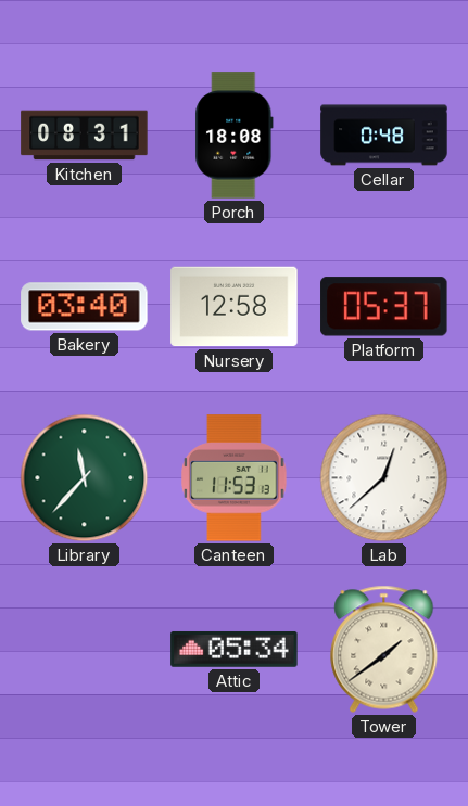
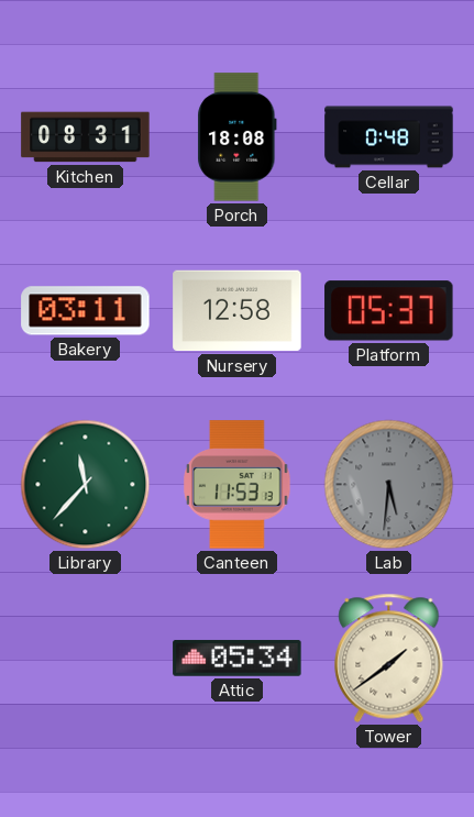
Bakery: 03:40 -> 03:11
Lab: 12:38 -> 5:31
Lab dial: white -> grey
